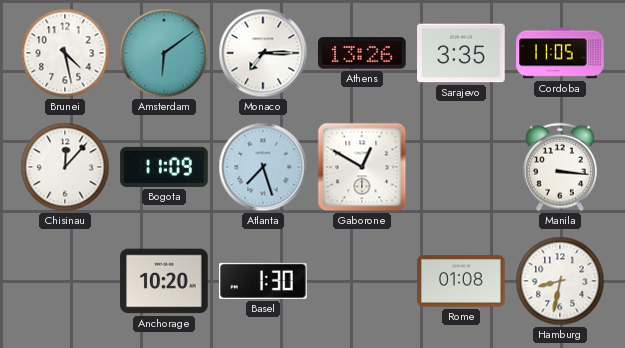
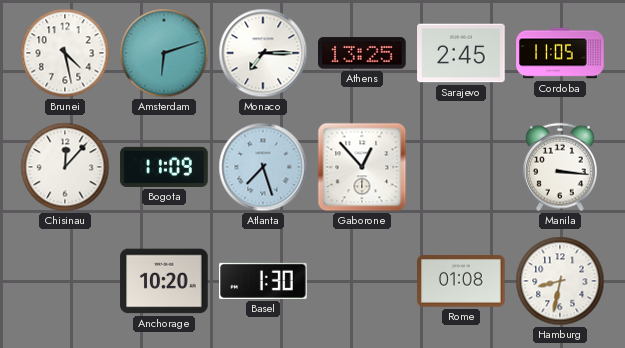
Amsterdam: 6:09 -> 6:12
Athens: 13:26 -> 13:25
Sarajevo: 3:35 -> 2:45
Gaborone: 12:50 -> 12:53
